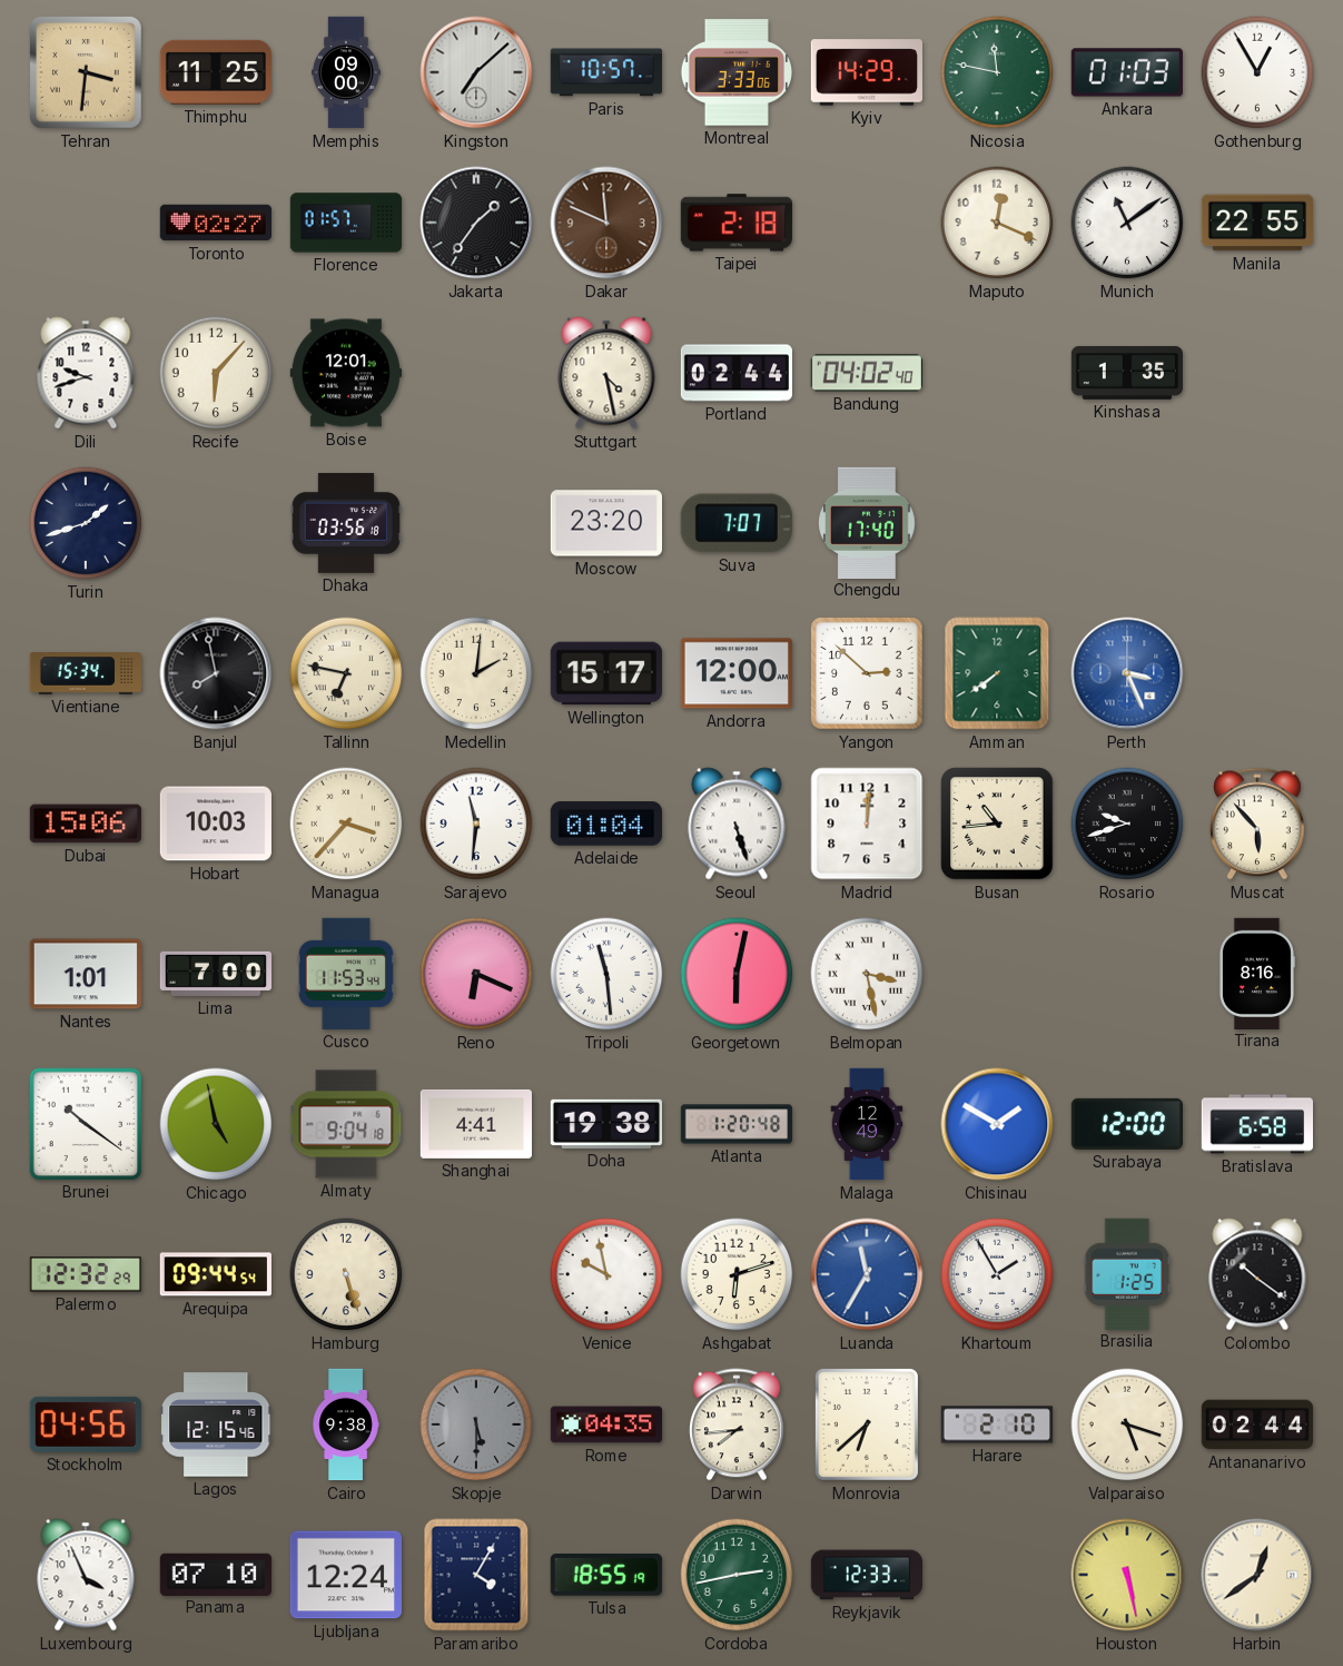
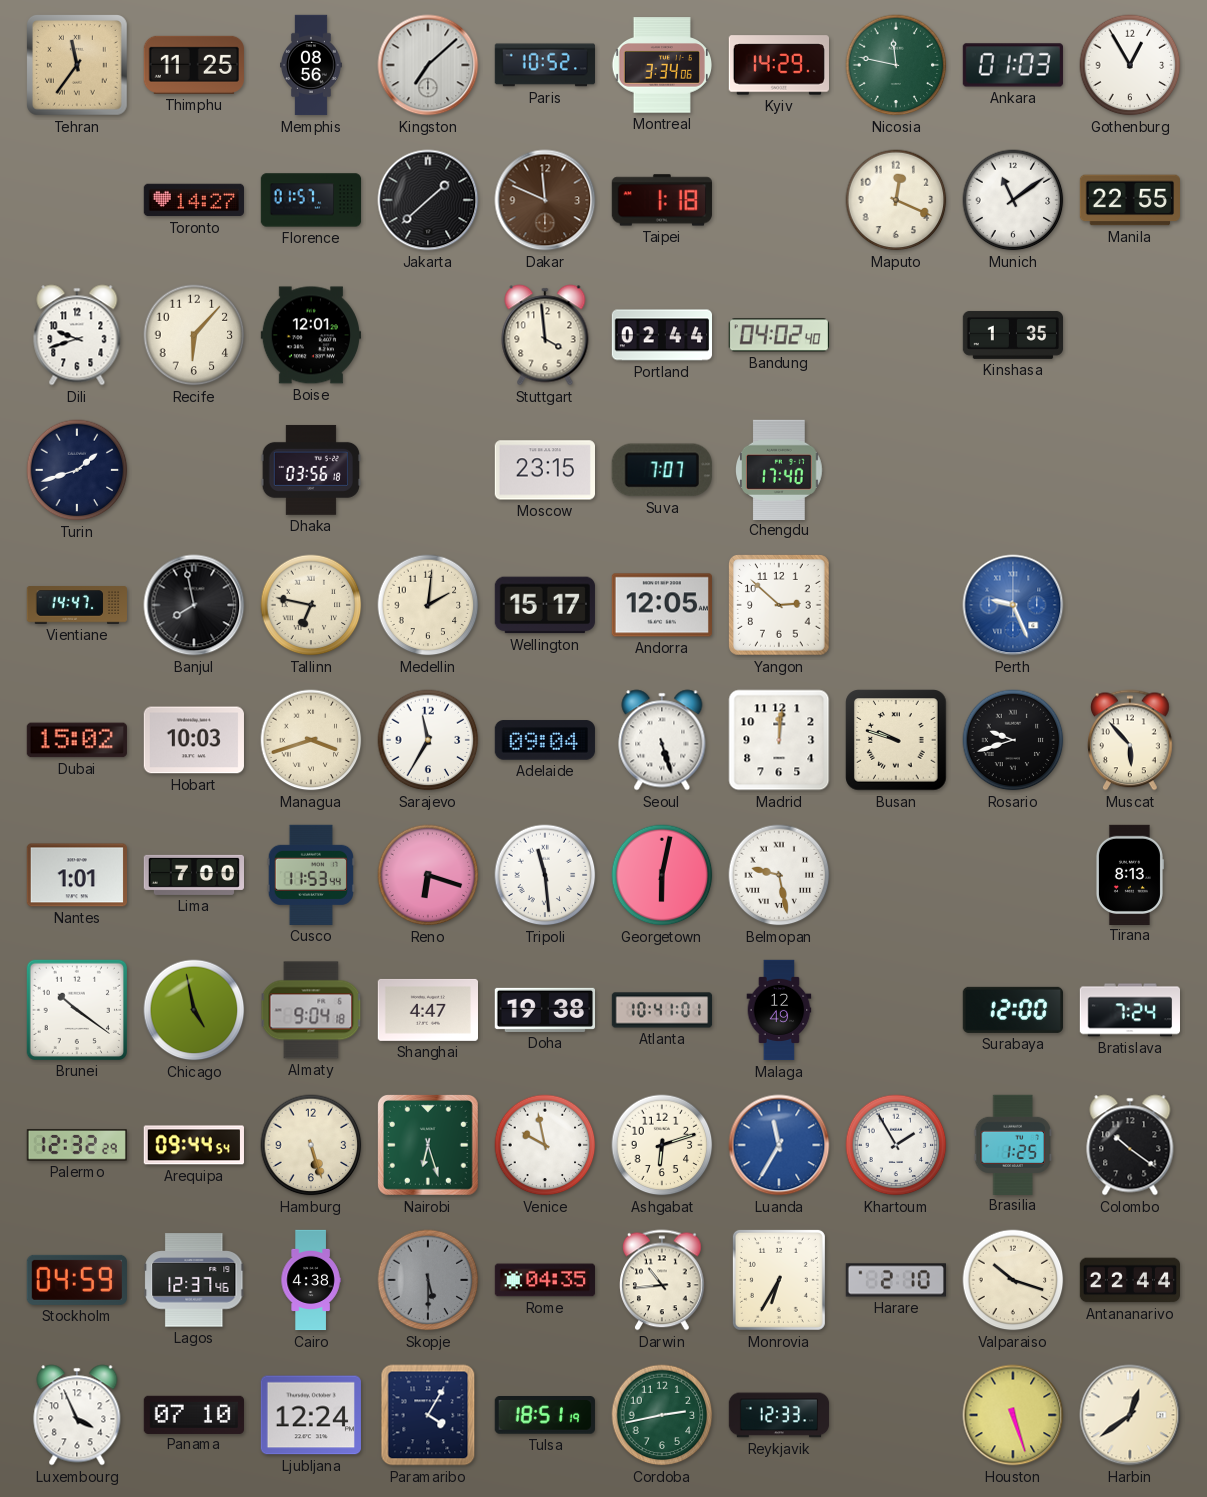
Tehran: 3:31 -> 11:36
Memphis: 09:00 -> 08:56
Paris: 10:57 -> 10:52
Montreal: 3:33 -> 3:34
Toronto: 02:27 -> 14:27
Jakarta: 1:36 -> 1:38
Taipei: 2:18 -> 1:18
Stuttgart: 4:28 -> 3:59
Moscow: 23:20 -> 23:15
Vientiane: 15:34 -> 14:47
Andorra: 12:00 -> 12:05
Amman: 7:39 -> none
Perth: 3:26 -> 9:26
Dubai: 15:06 -> 15:02
Managua: 3:37 -> 3:42
Sarajevo: 11:31 -> 11:35
Adelaide: 01:04 -> 09:04
Busan: 10:44 -> 9:48
Reno: 6:19 -> 6:18
Belmopan: 3:28 -> 9:28
Tirana: 8:16 -> 8:13
Shanghai: 4:41 -> 4:47
Atlanta: 1:20 -> 10:41
Chisinau: 1:50 -> none
Bratislava: 6:58 -> 7:24
Nairobi: none -> 6:27
Stockholm: 04:56 -> 04:59
Lagos: 12:15 -> 12:37
Cairo: 9:38 -> 4:38
Darwin: 7:44 -> 10:44
Monrovia: 6:38 -> 6:35
Valparaiso: 5:18 -> 10:18
Antananarivo: 02:44 -> 22:44
Tulsa: 18:55 -> 18:51
Houston: 5:28 -> 5:27
